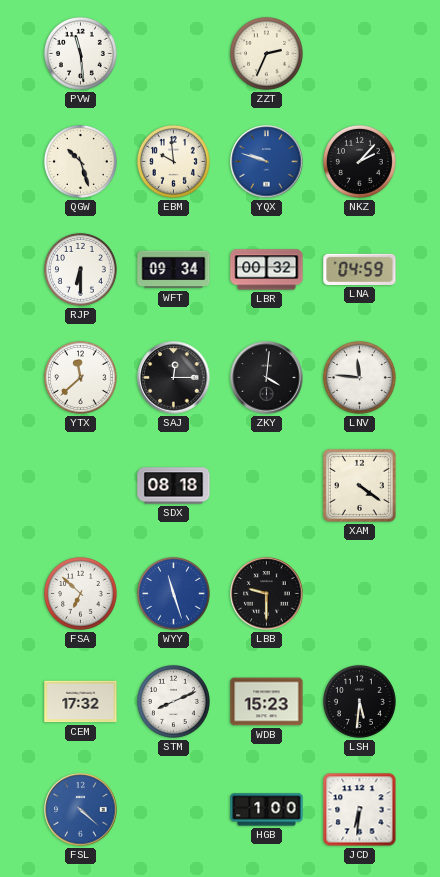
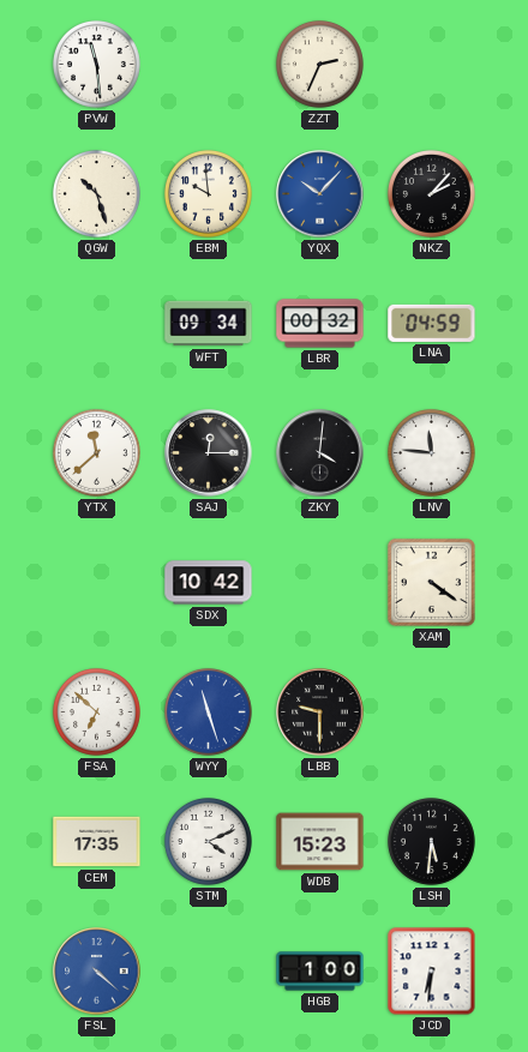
YQX: 9:48 -> 10:07
RJP: 6:30 -> none
SDX: 08:18 -> 10:42
CEM: 17:32 -> 17:35
STM: 8:11 -> 4:11
